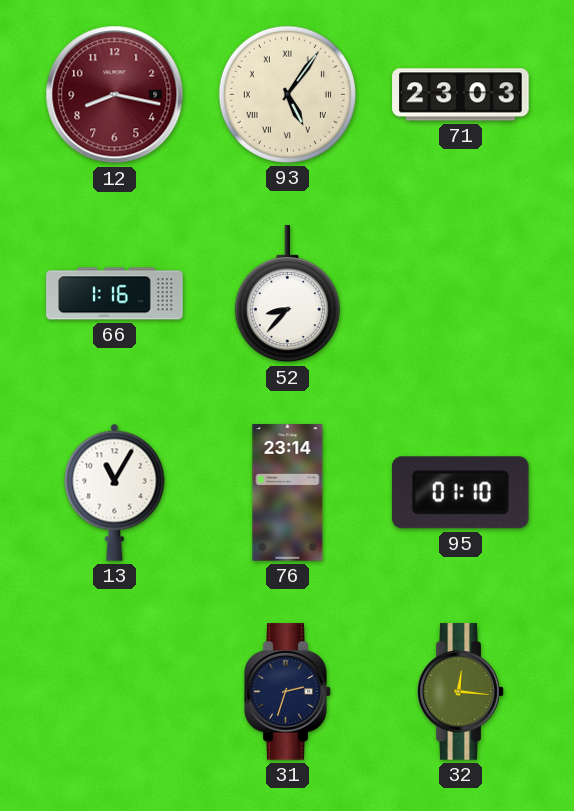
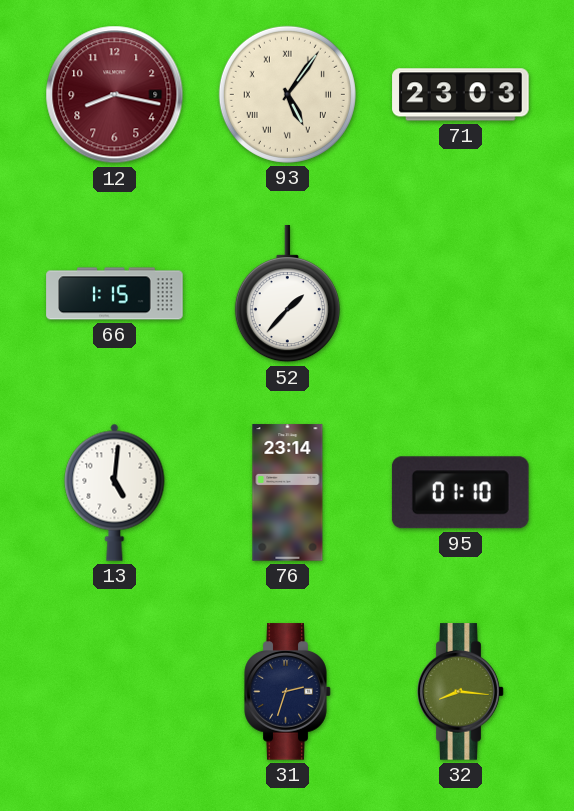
66: 1:16 -> 1:15
52: 8:37 -> 1:37
13: 11:05 -> 5:01
32: 12:16 -> 8:16
